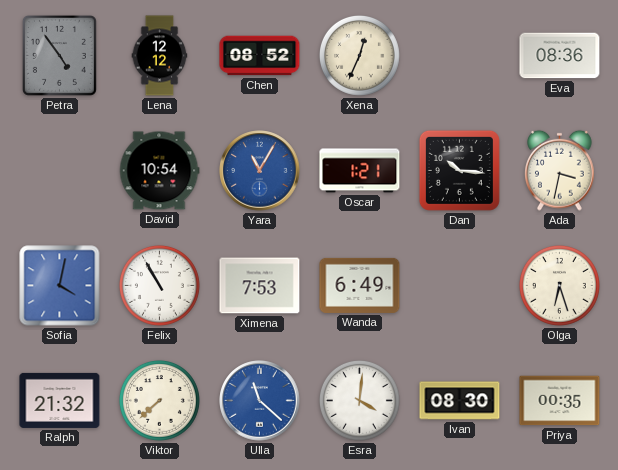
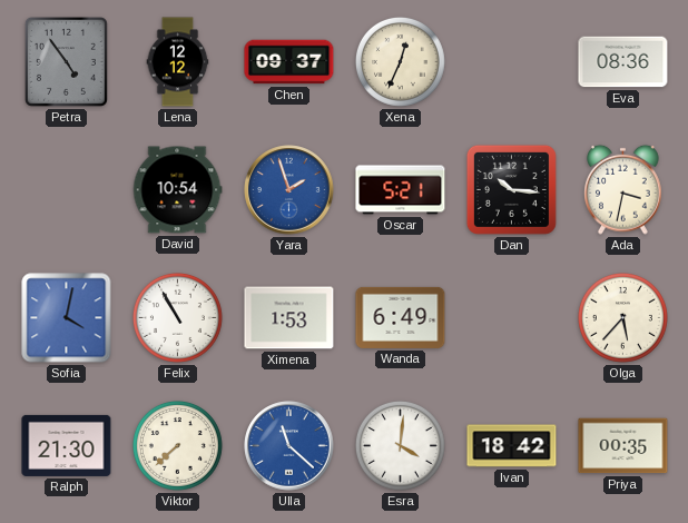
Chen: 08:52 -> 09:37
Yara: 11:05 -> 1:57
Oscar: 1:21 -> 5:21
Ximena: 7:53 -> 1:53
Olga: 6:27 -> 5:37
Ralph: 21:32 -> 21:30
Ivan: 08:30 -> 18:42
